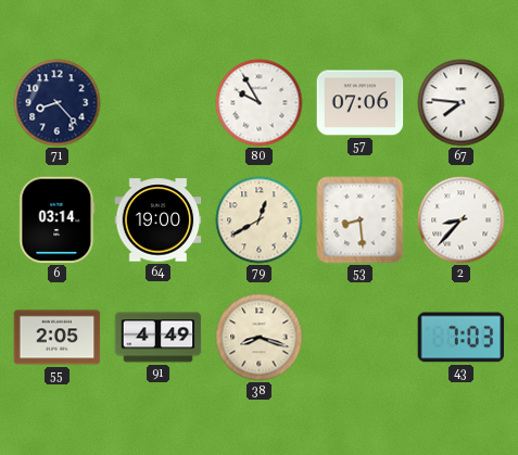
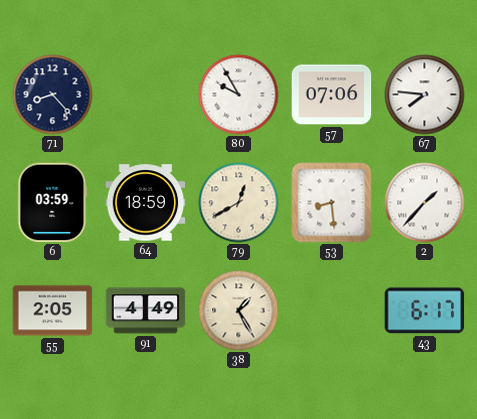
6: 03:14 -> 03:59
64: 19:00 -> 18:59
2: 8:37 -> 1:37
38: 8:18 -> 1:25
43: 7:03 -> 6:17
